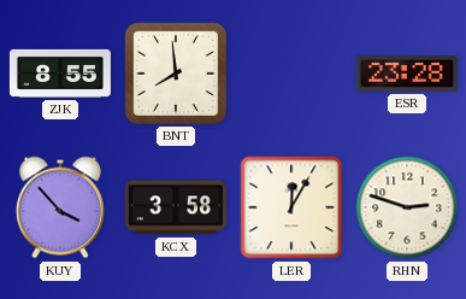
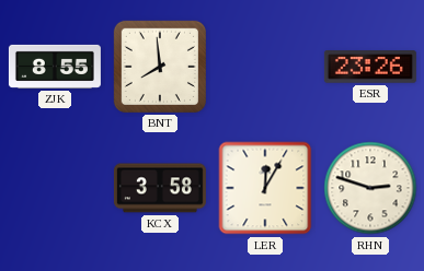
ESR: 23:28 -> 23:26
KUY: 3:53 -> none
